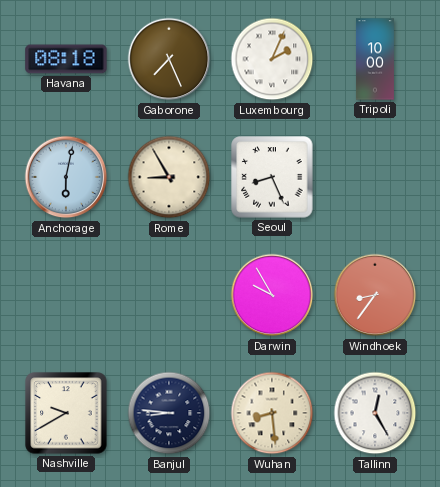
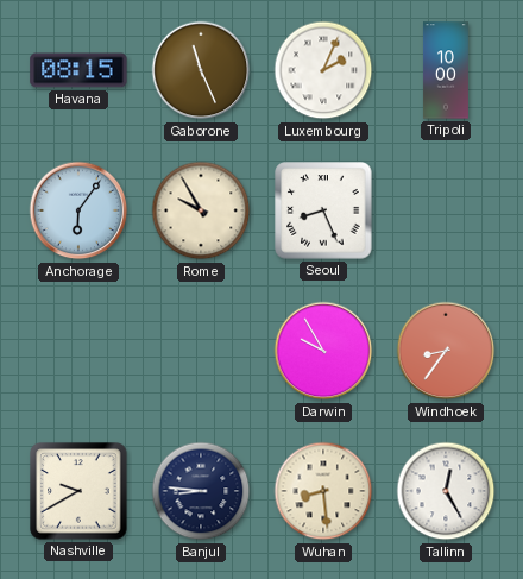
Havana: 08:18 -> 08:15
Gaborone: 7:26 -> 11:26
Anchorage: 6:02 -> 6:06
Rome: 8:55 -> 9:55
